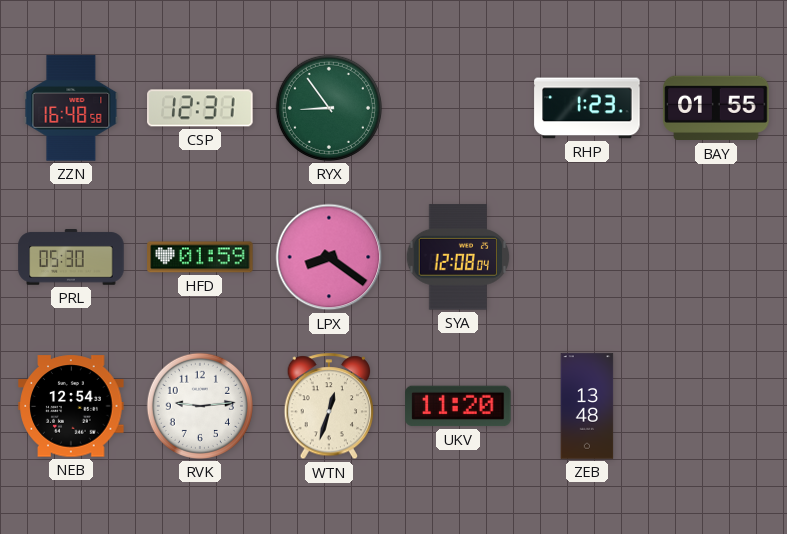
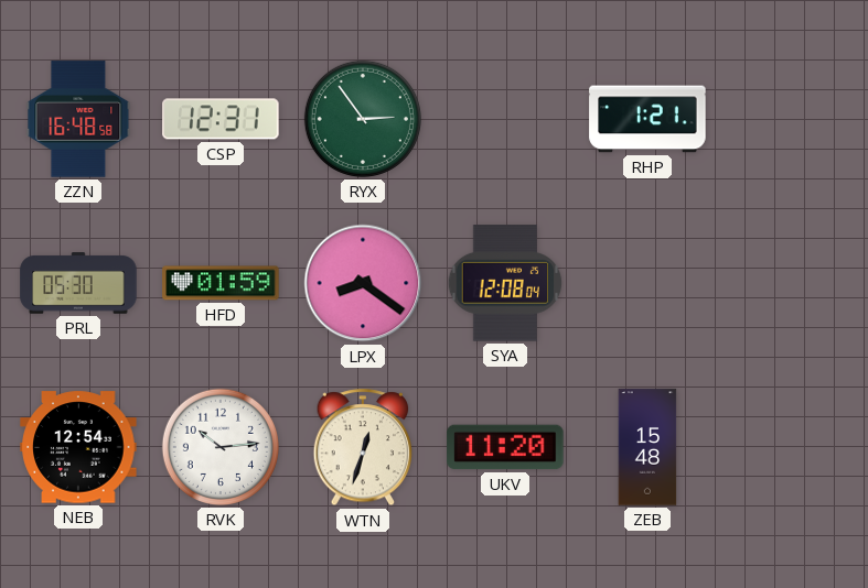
RYX: 8:54 -> 2:54
RHP: 1:23 -> 1:21
BAY: 01:55 -> none
RVK: 9:14 -> 10:14
ZEB: 13:48 -> 15:48
